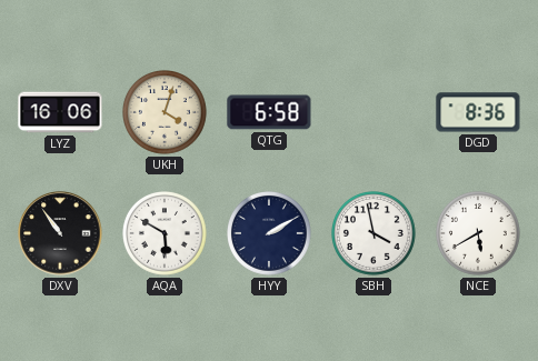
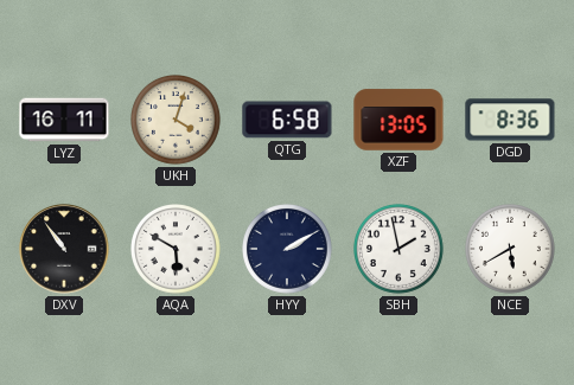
LYZ: 16:06 -> 16:11
XZF: none -> 13:05
SBH: 3:58 -> 1:58
